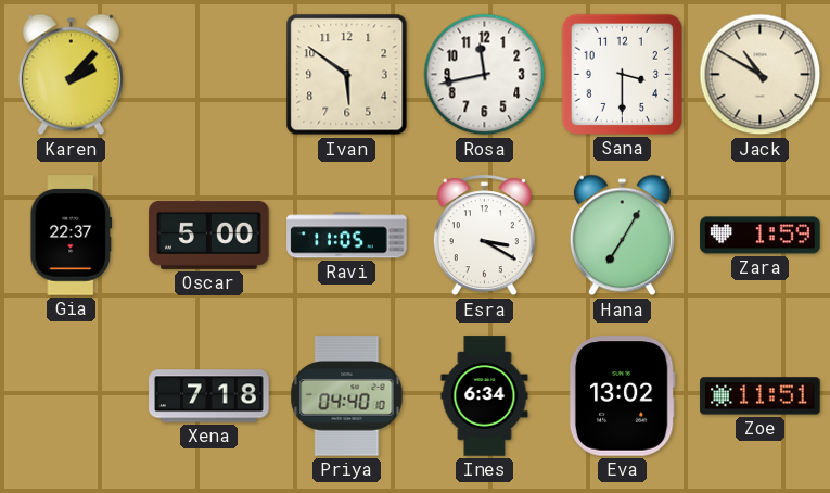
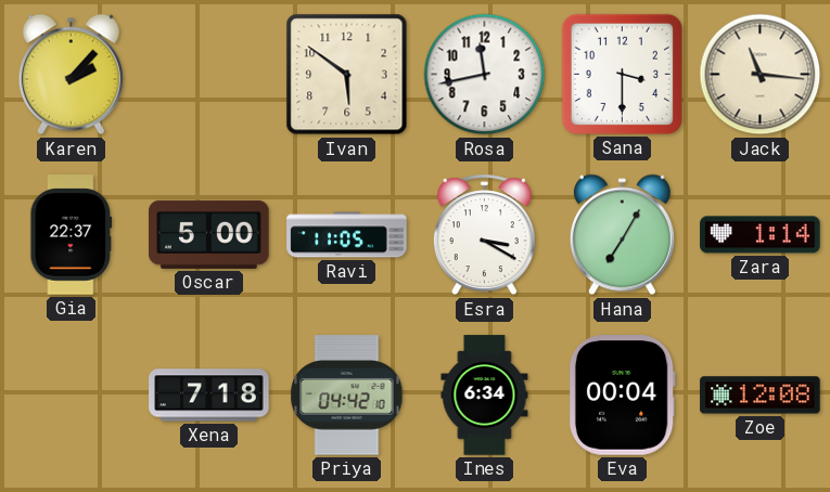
Jack: 10:50 -> 11:16
Zara: 1:59 -> 1:14
Priya: 04:40 -> 04:42
Eva: 13:02 -> 00:04
Zoe: 11:51 -> 12:08
